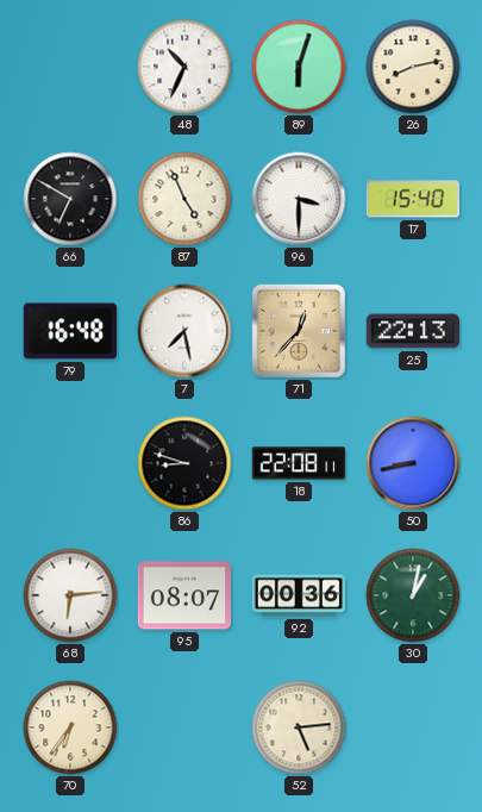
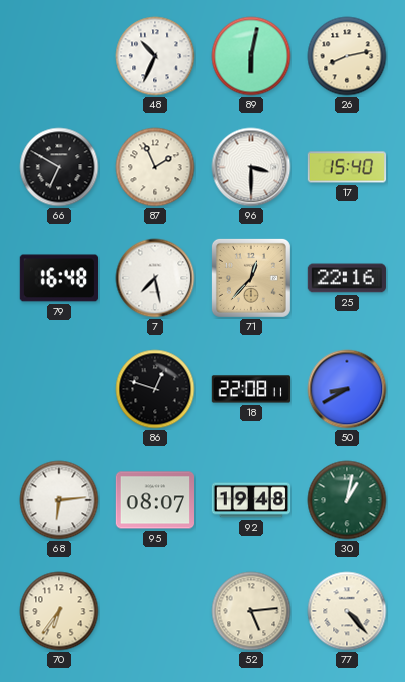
89: 6:03 -> 6:02
87: 4:56 -> 1:56
25: 22:13 -> 22:16
86: 8:48 -> 12:48
50: 8:43 -> 8:40
92: 00:36 -> 19:48
77: none -> 4:23
